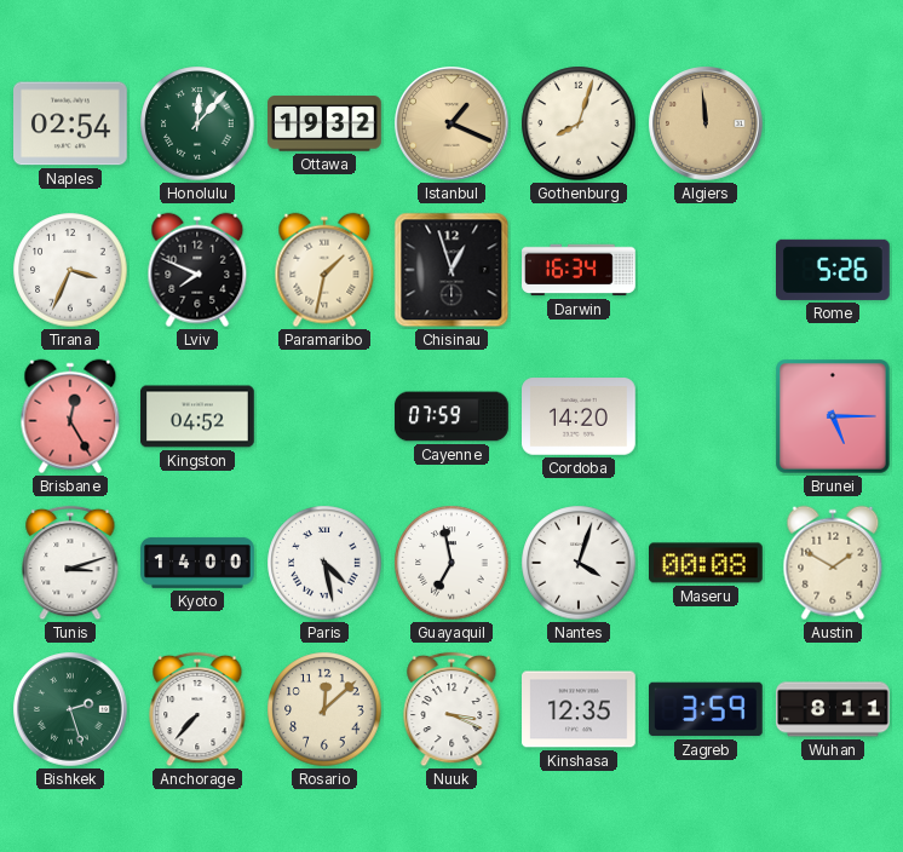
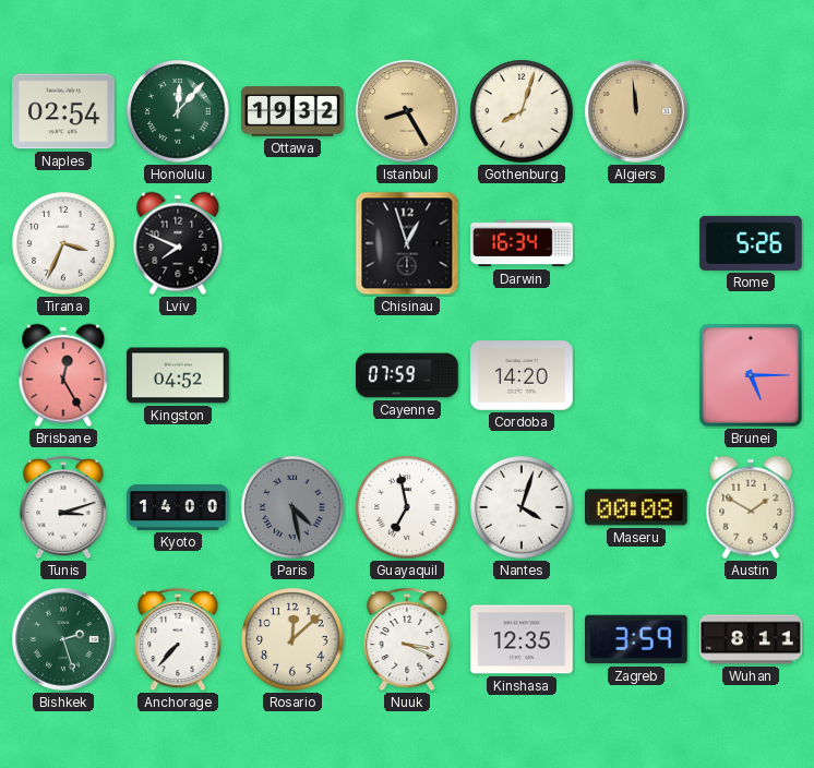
Istanbul: 1:19 -> 8:25
Paramaribo: 1:32 -> none
Paris dial: white -> grey
